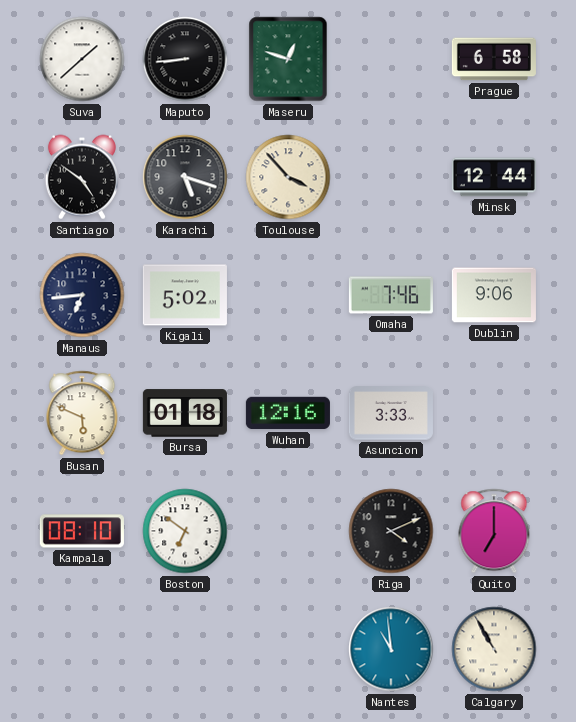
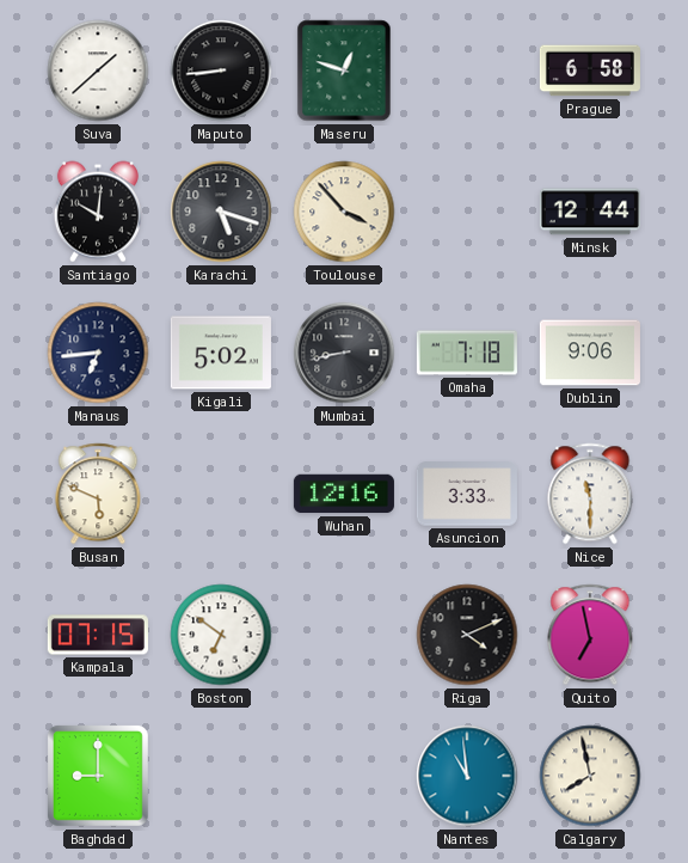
Santiago: 4:51 -> 10:01
Mumbai: none -> 8:43
Omaha: 7:46 -> 7:18
Bursa: 01:18 -> none
Nice: none -> 11:30
Kampala: 08:10 -> 07:15
Quito: 7:00 -> 6:58
Baghdad: none -> 9:00
Calgary: 10:55 -> 7:58
